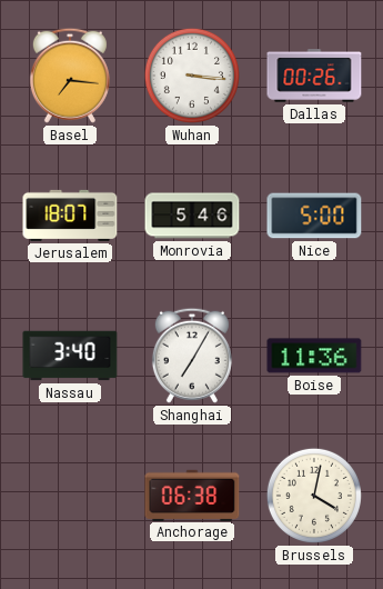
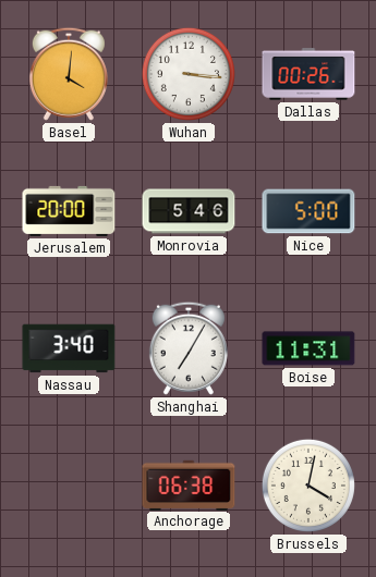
Basel: 7:16 -> 4:01
Jerusalem: 18:07 -> 20:00
Boise: 11:36 -> 11:31
